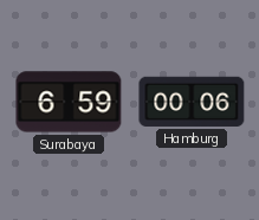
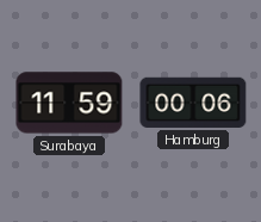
Surabaya: 6:59 -> 11:59
